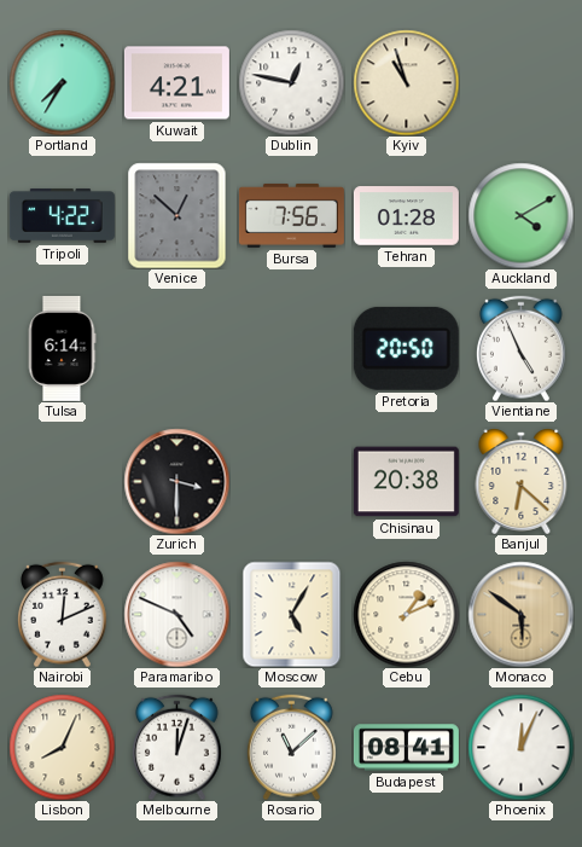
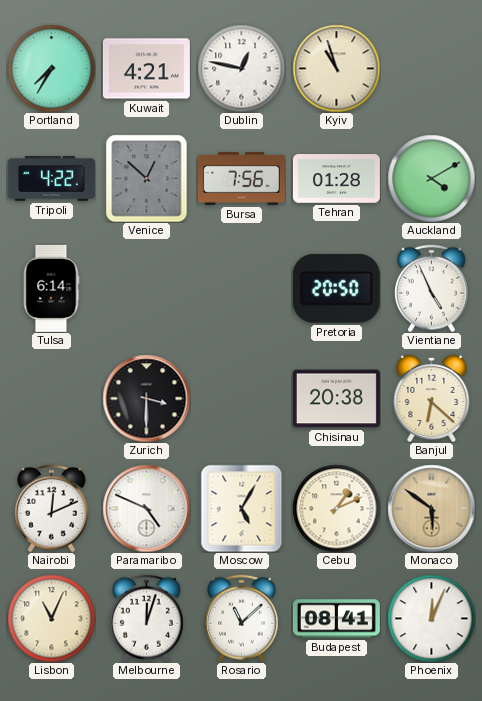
Lisbon: 8:04 -> 11:04
